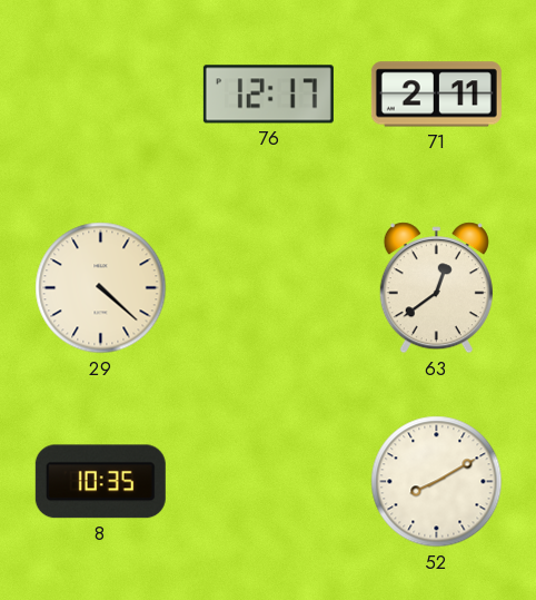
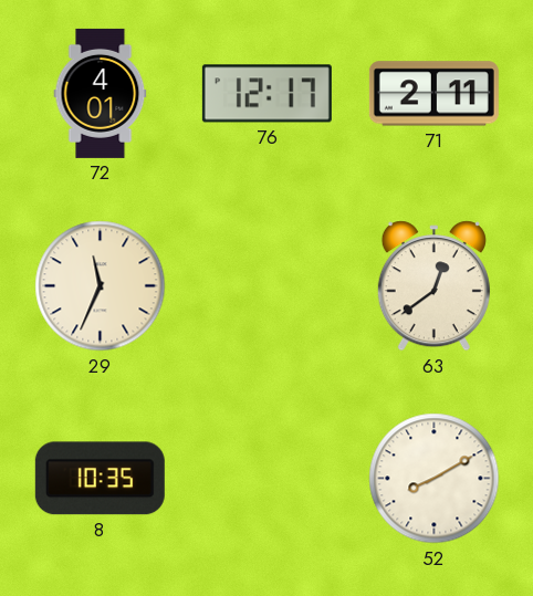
72: none -> 4:01
29: 4:22 -> 11:34
